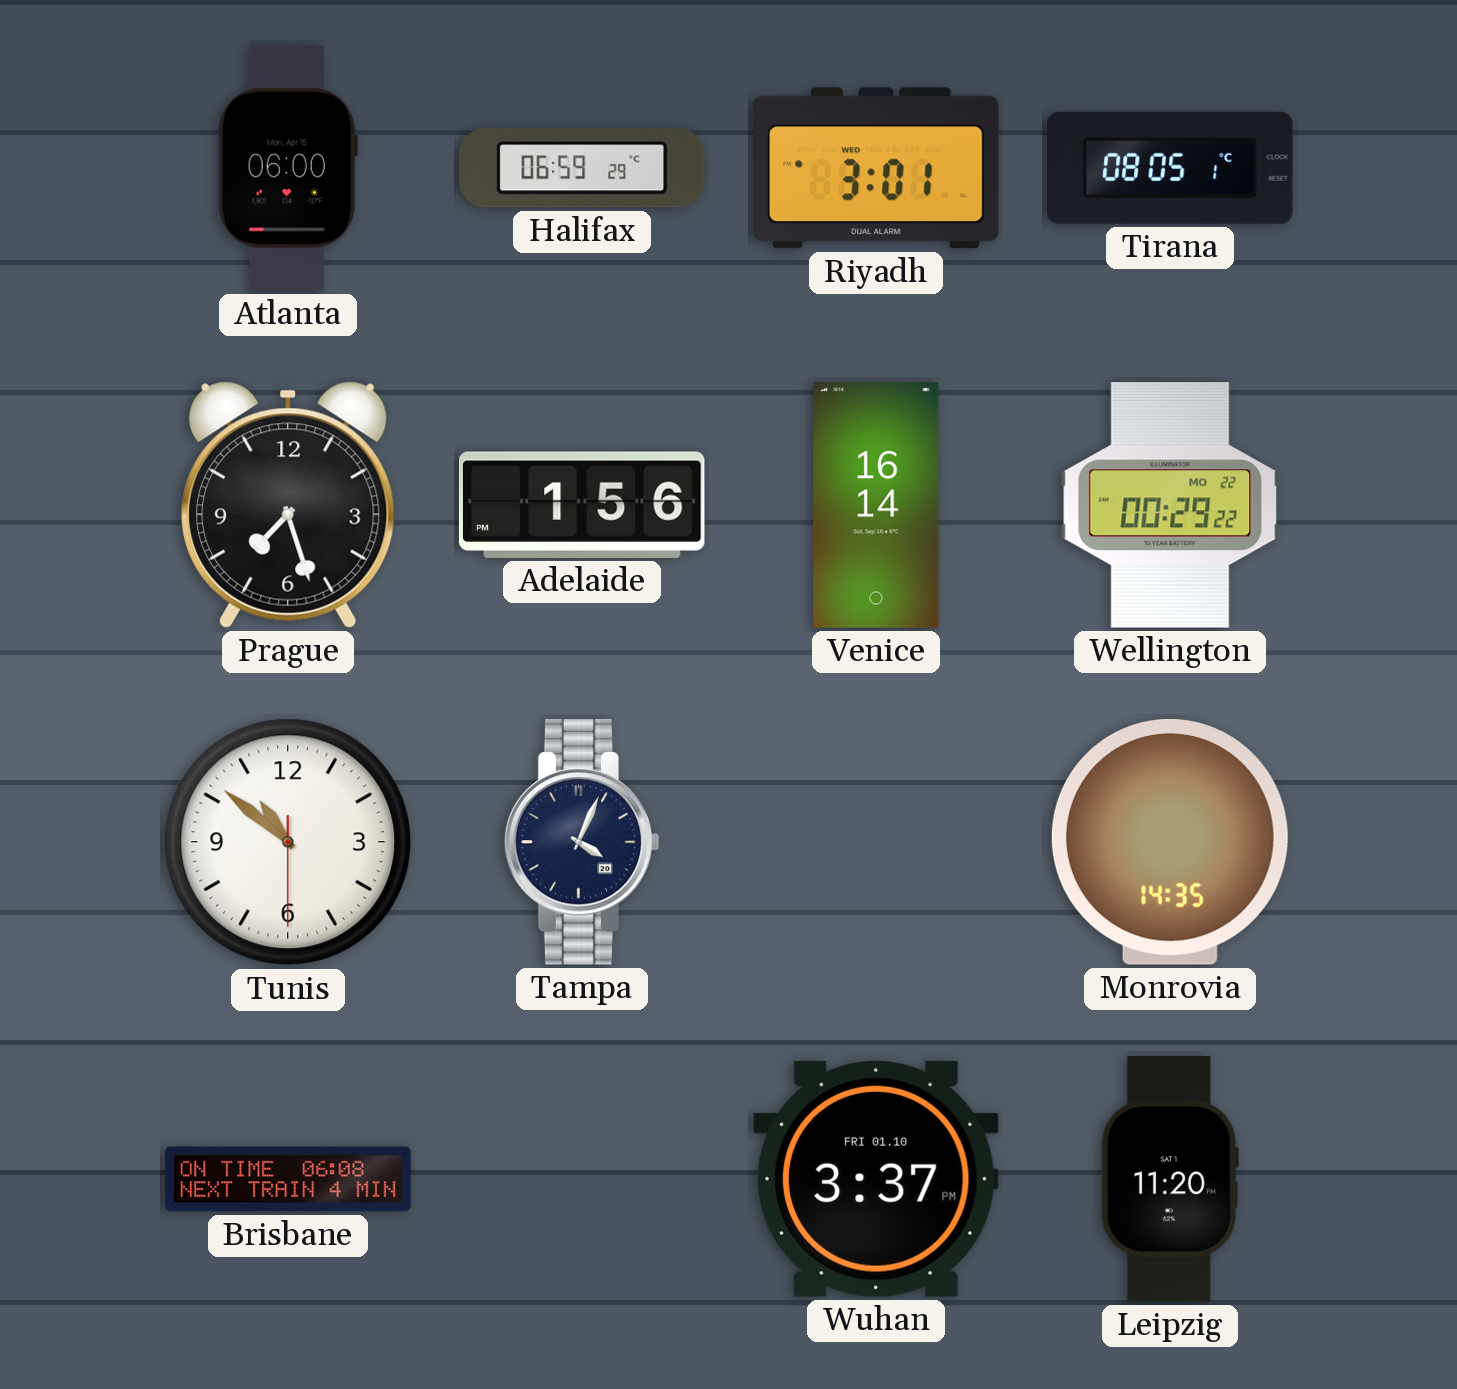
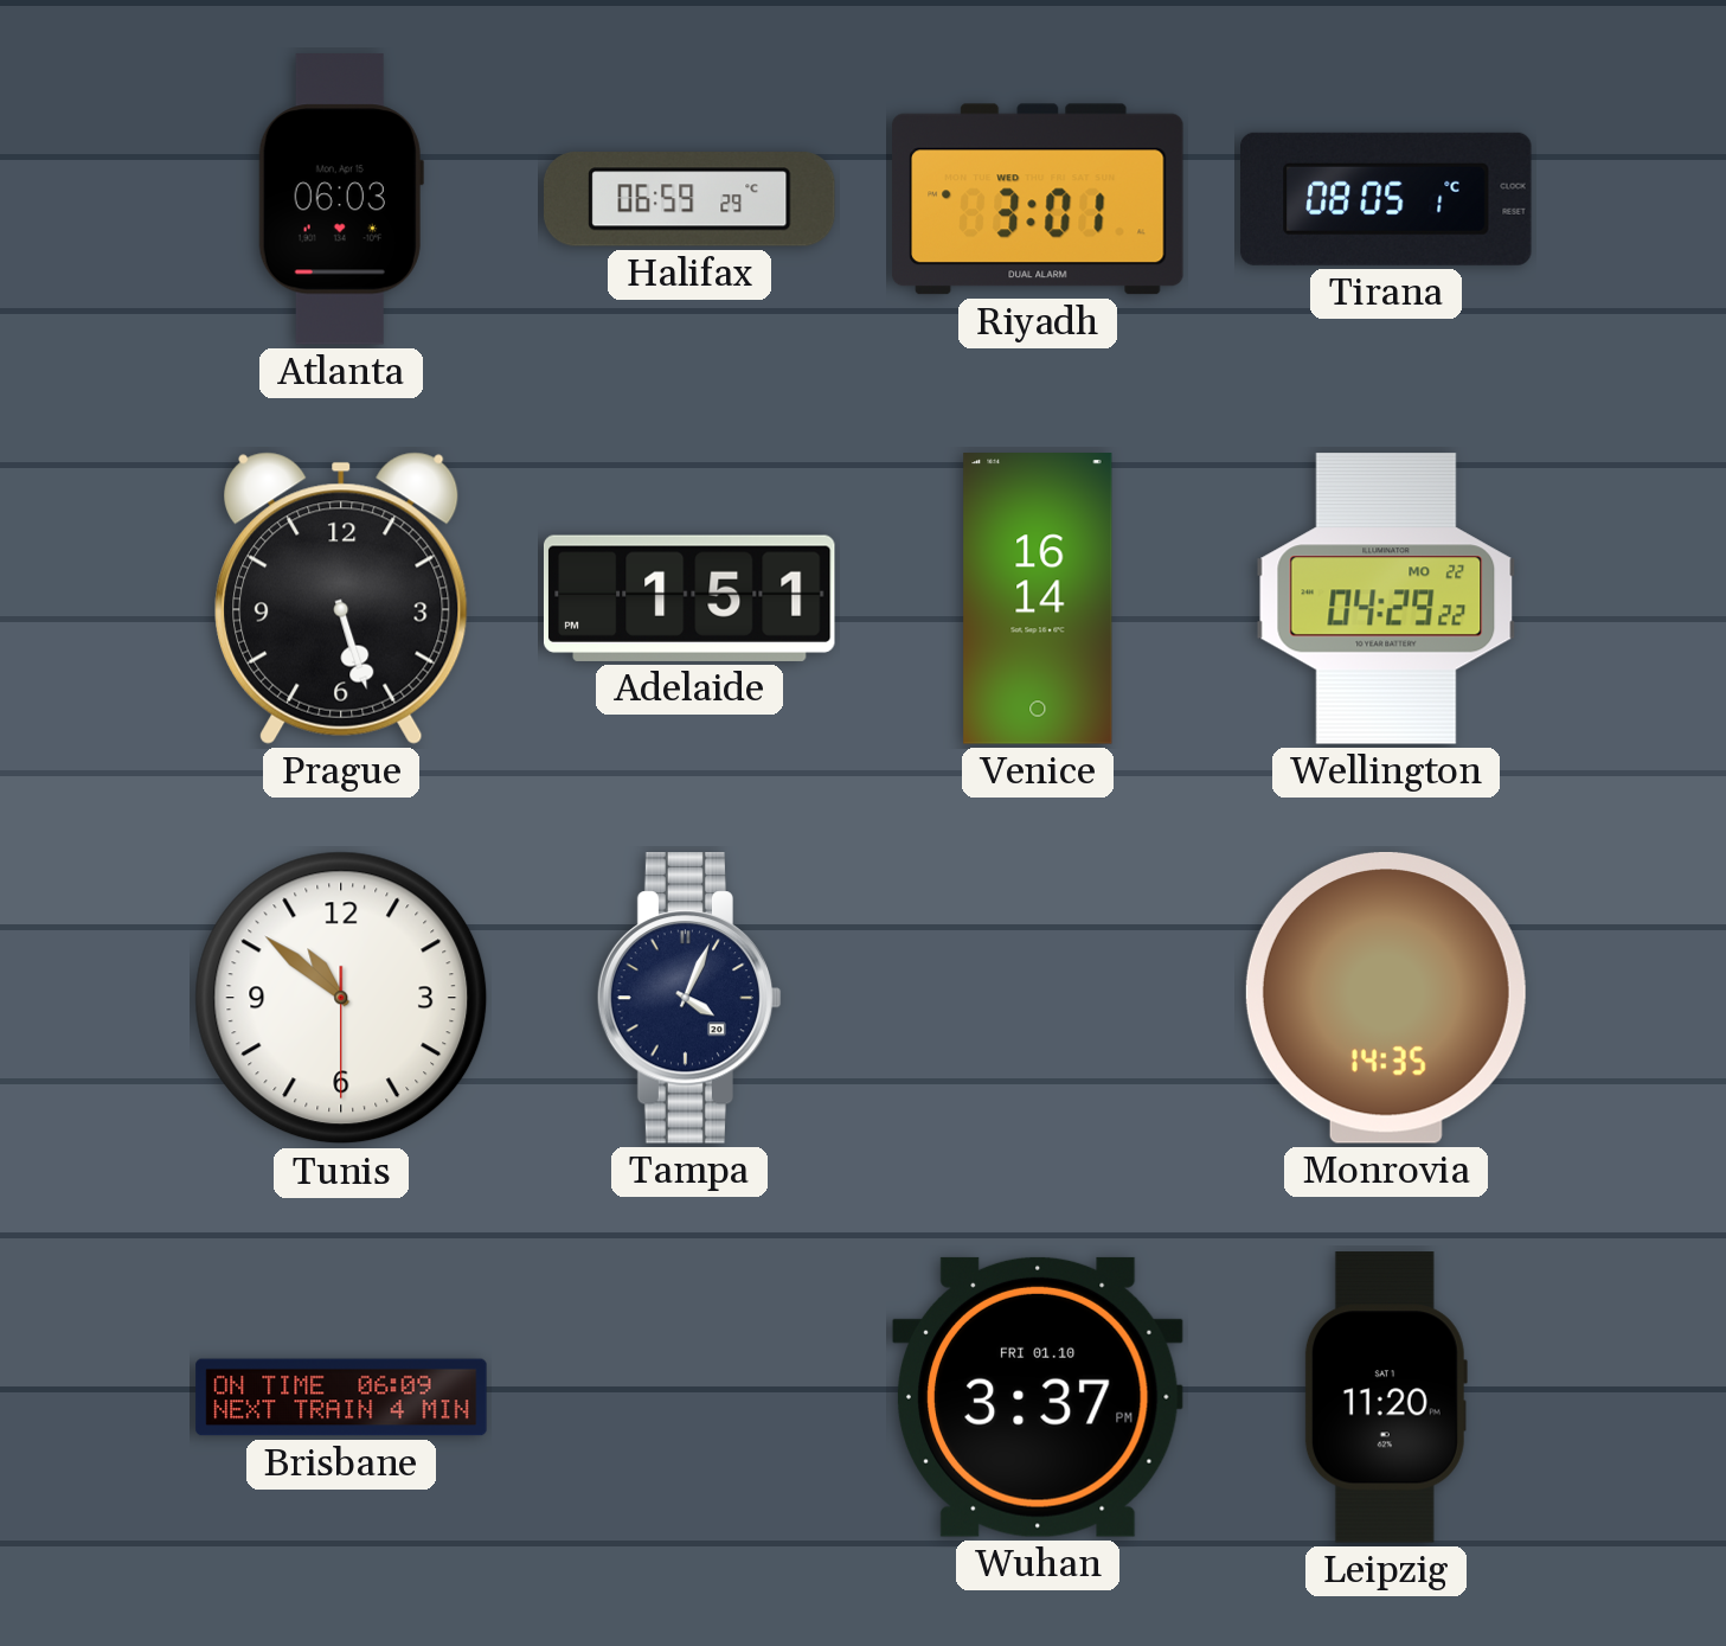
Atlanta: 06:00 -> 06:03
Prague: 7:27 -> 5:27
Adelaide: 1:56 -> 1:51
Wellington: 00:29 -> 04:29
Brisbane: 06:08 -> 06:09
